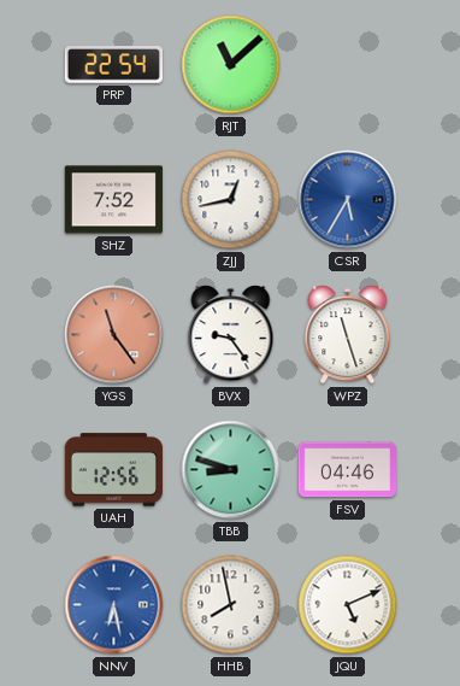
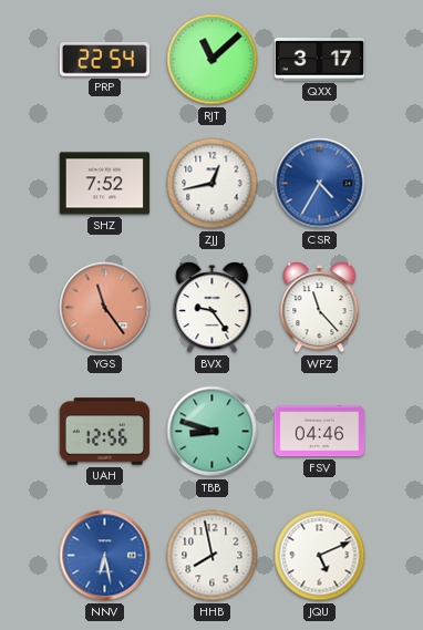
QXX: none -> 3:17
CSR: 5:35 -> 4:35
WPZ: 11:27 -> 11:23
